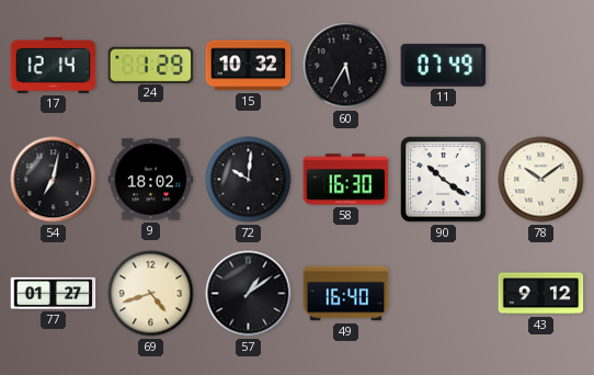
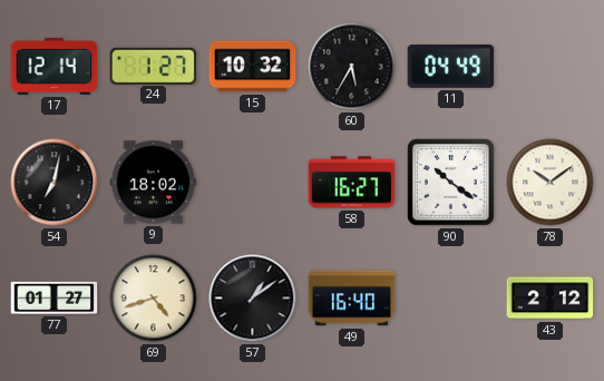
24: 1:29 -> 1:27
11: 07:49 -> 04:49
72: 10:01 -> none
58: 16:30 -> 16:27
43: 9:12 -> 2:12
